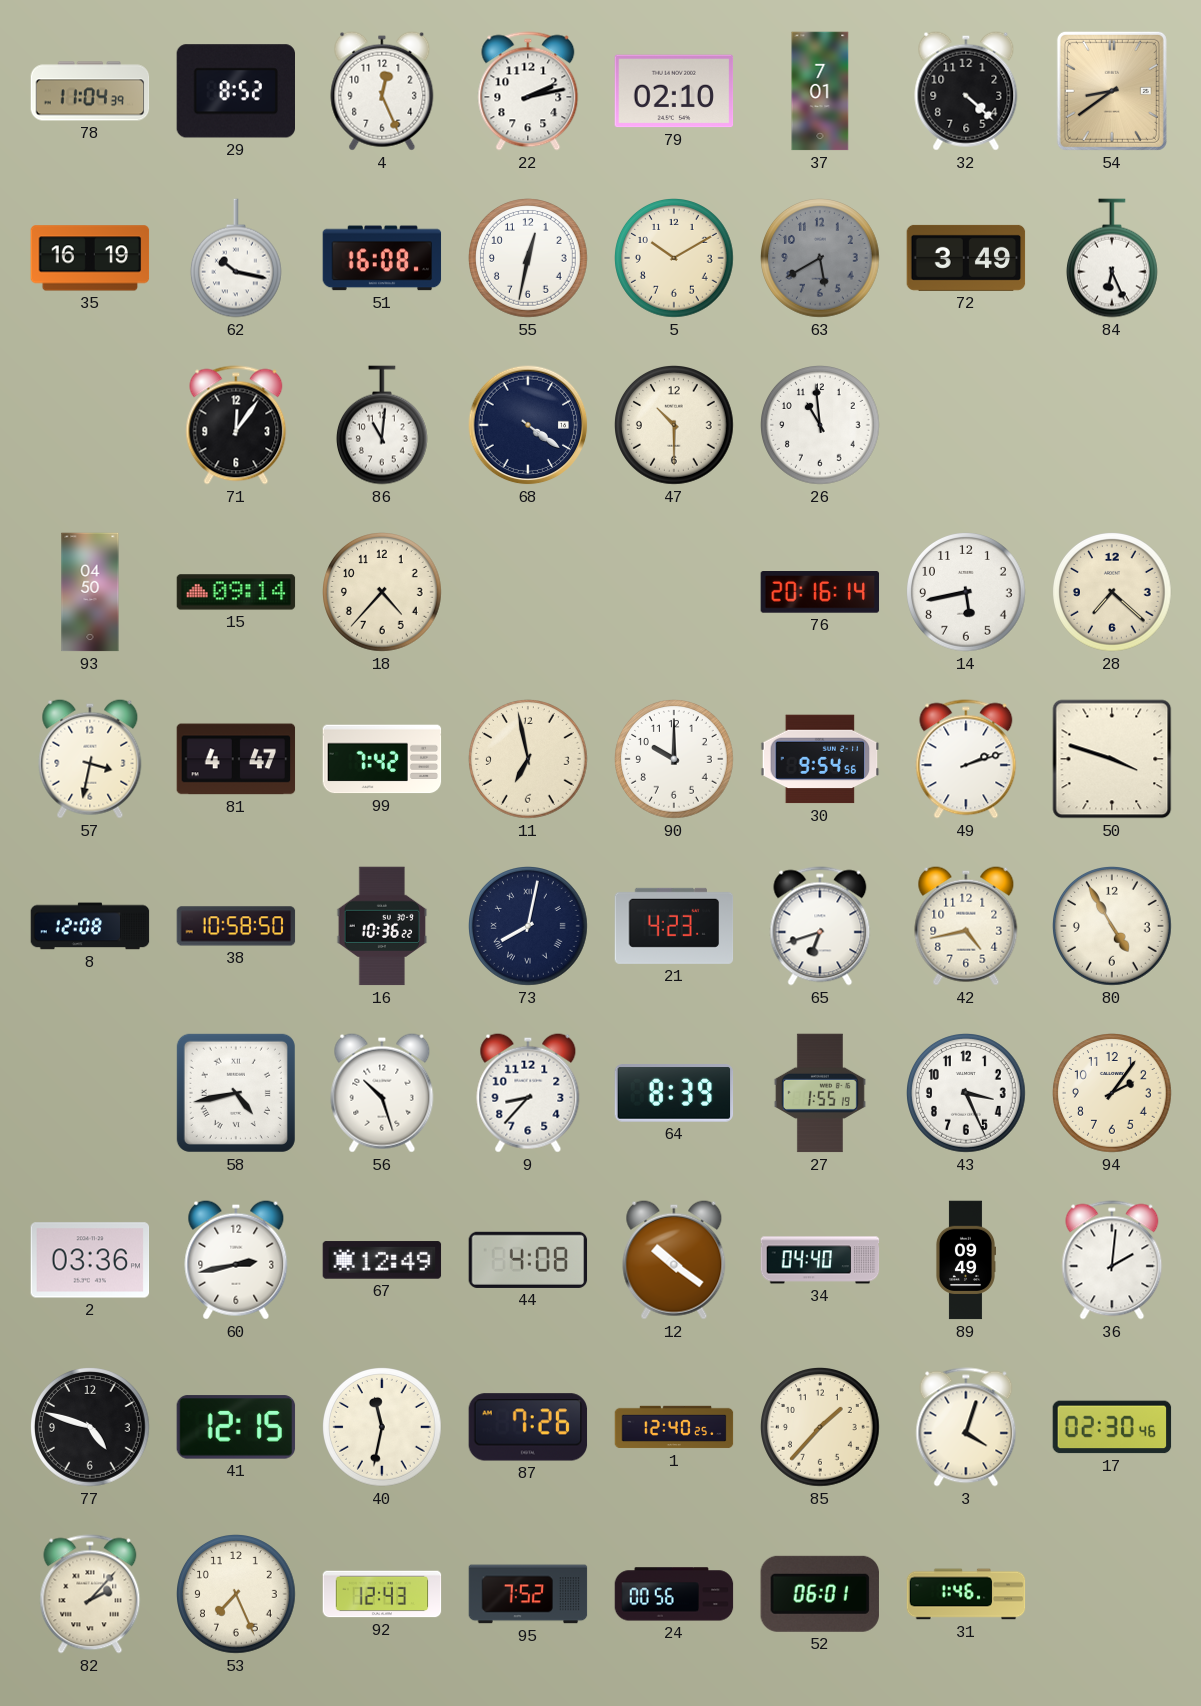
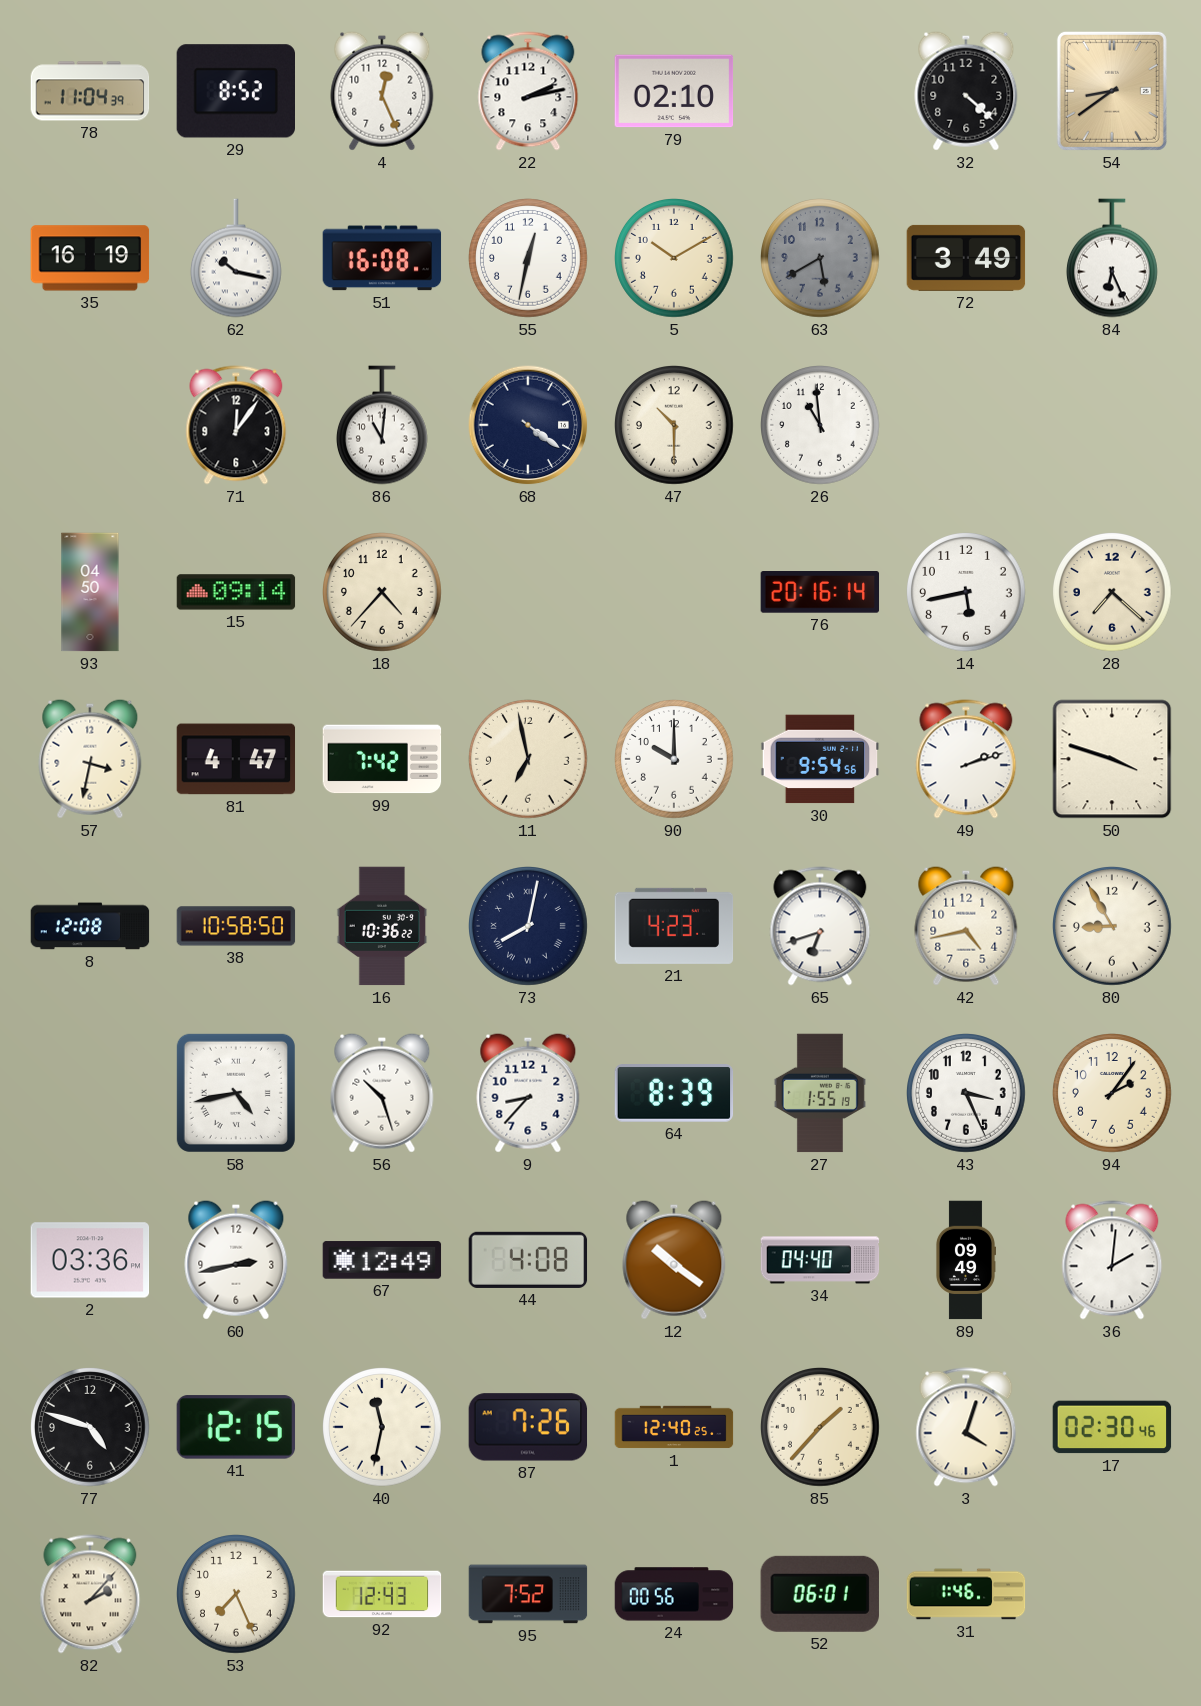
37: 7:01 -> none
80: 4:55 -> 8:55
